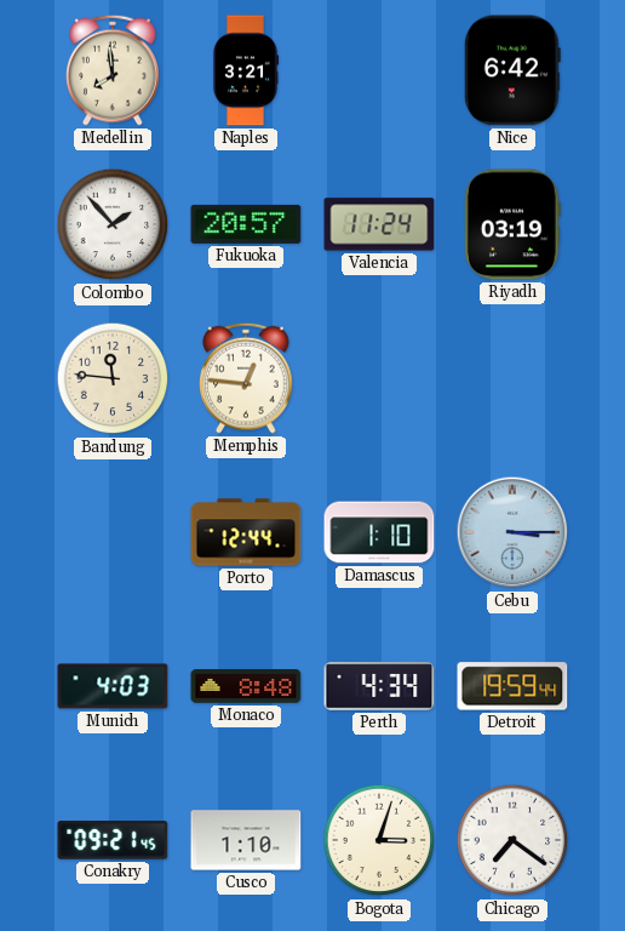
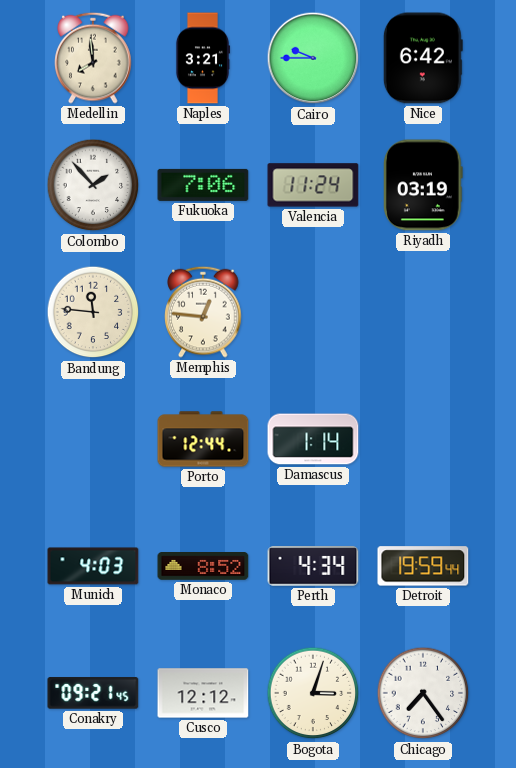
Cairo: none -> 9:45
Fukuoka: 20:57 -> 7:06
Damascus: 1:10 -> 1:14
Cebu: 3:15 -> none
Monaco: 8:48 -> 8:52
Cusco: 1:10 -> 12:12
Chicago: 7:21 -> 7:24
